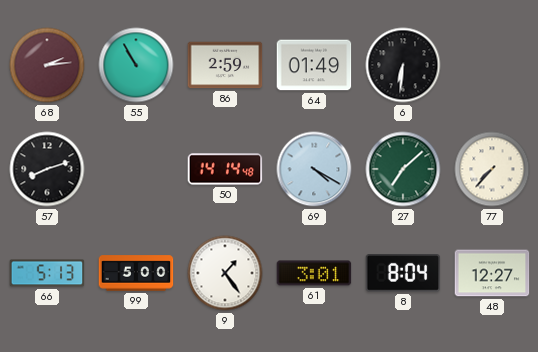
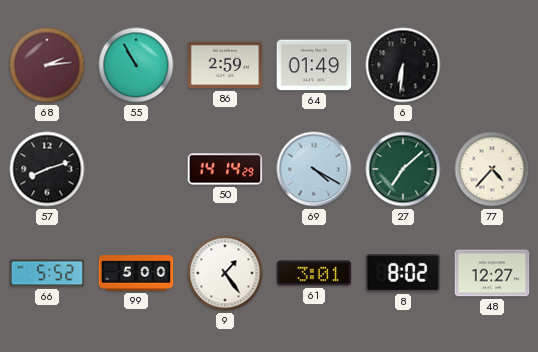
50: 14:14:48 -> 14:14:29
77: 7:37 -> 4:37
66: 5:13 -> 5:52
8: 8:04 -> 8:02
